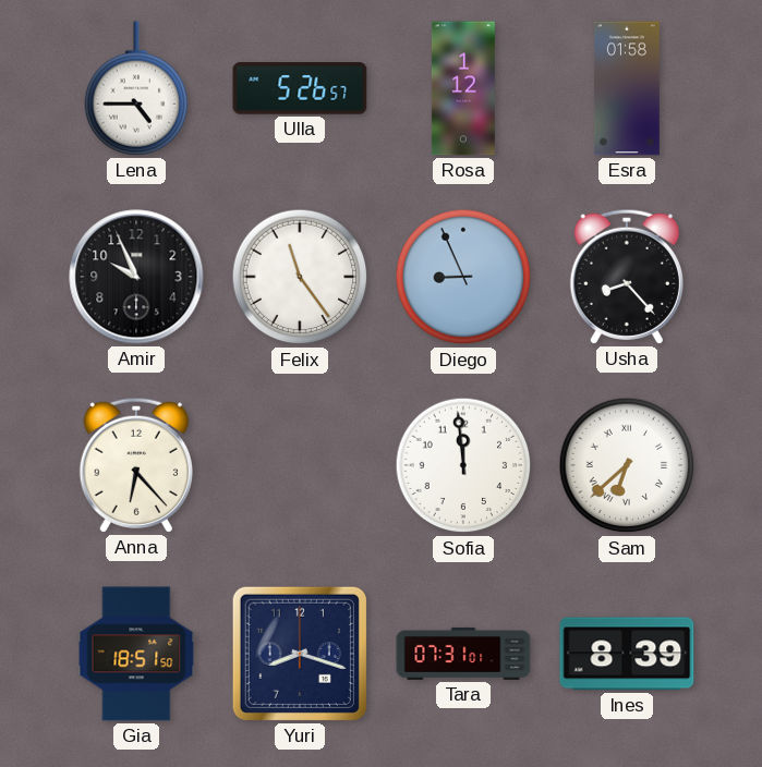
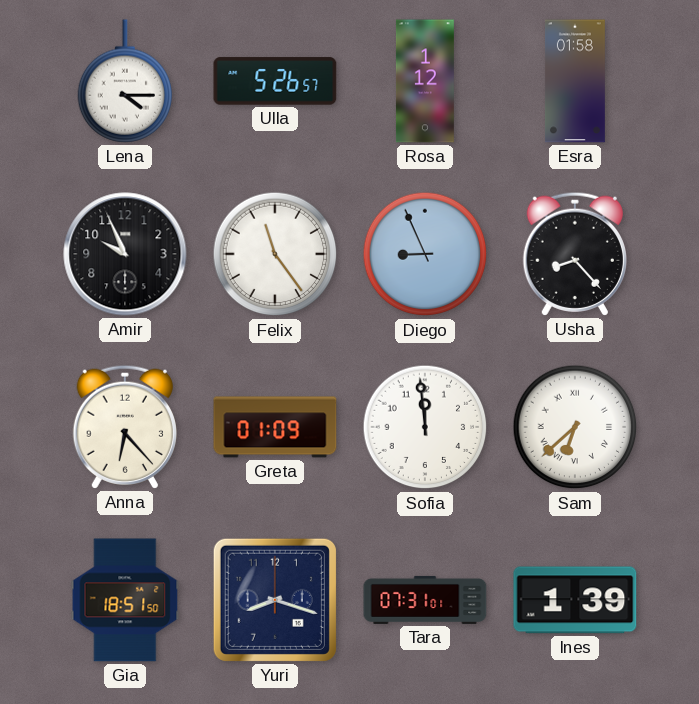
Lena: 4:45 -> 4:15
Greta: none -> 01:09
Ines: 8:39 -> 1:39
